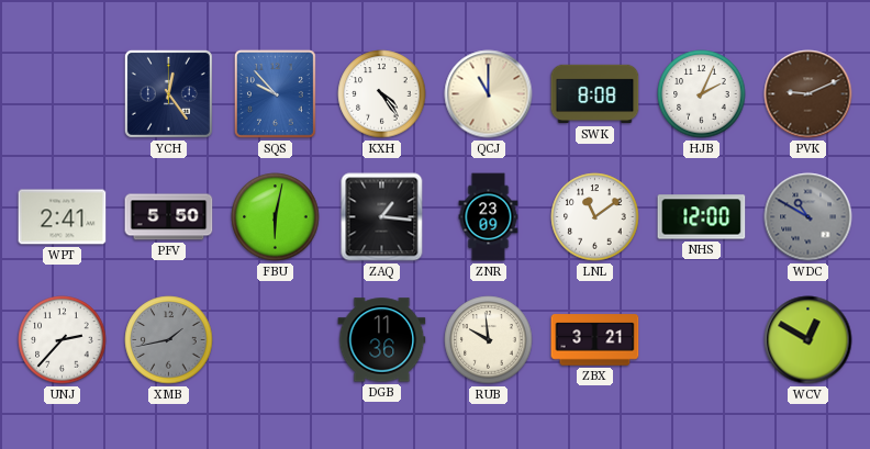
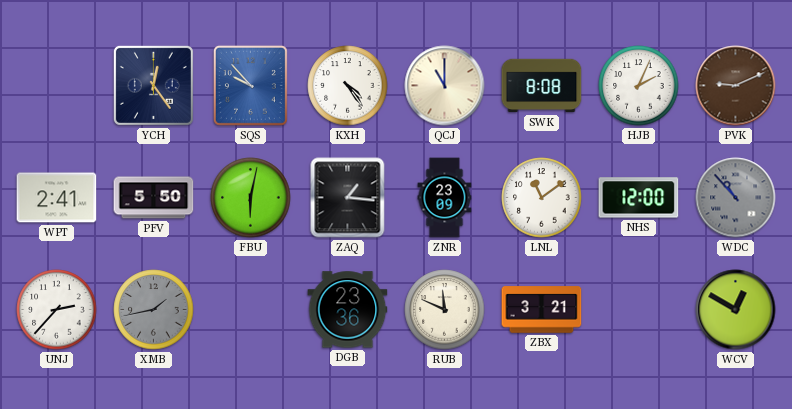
WDC: 10:50 -> 10:53
DGB: 11:36 -> 23:36
RUB: 9:59 -> 11:49
